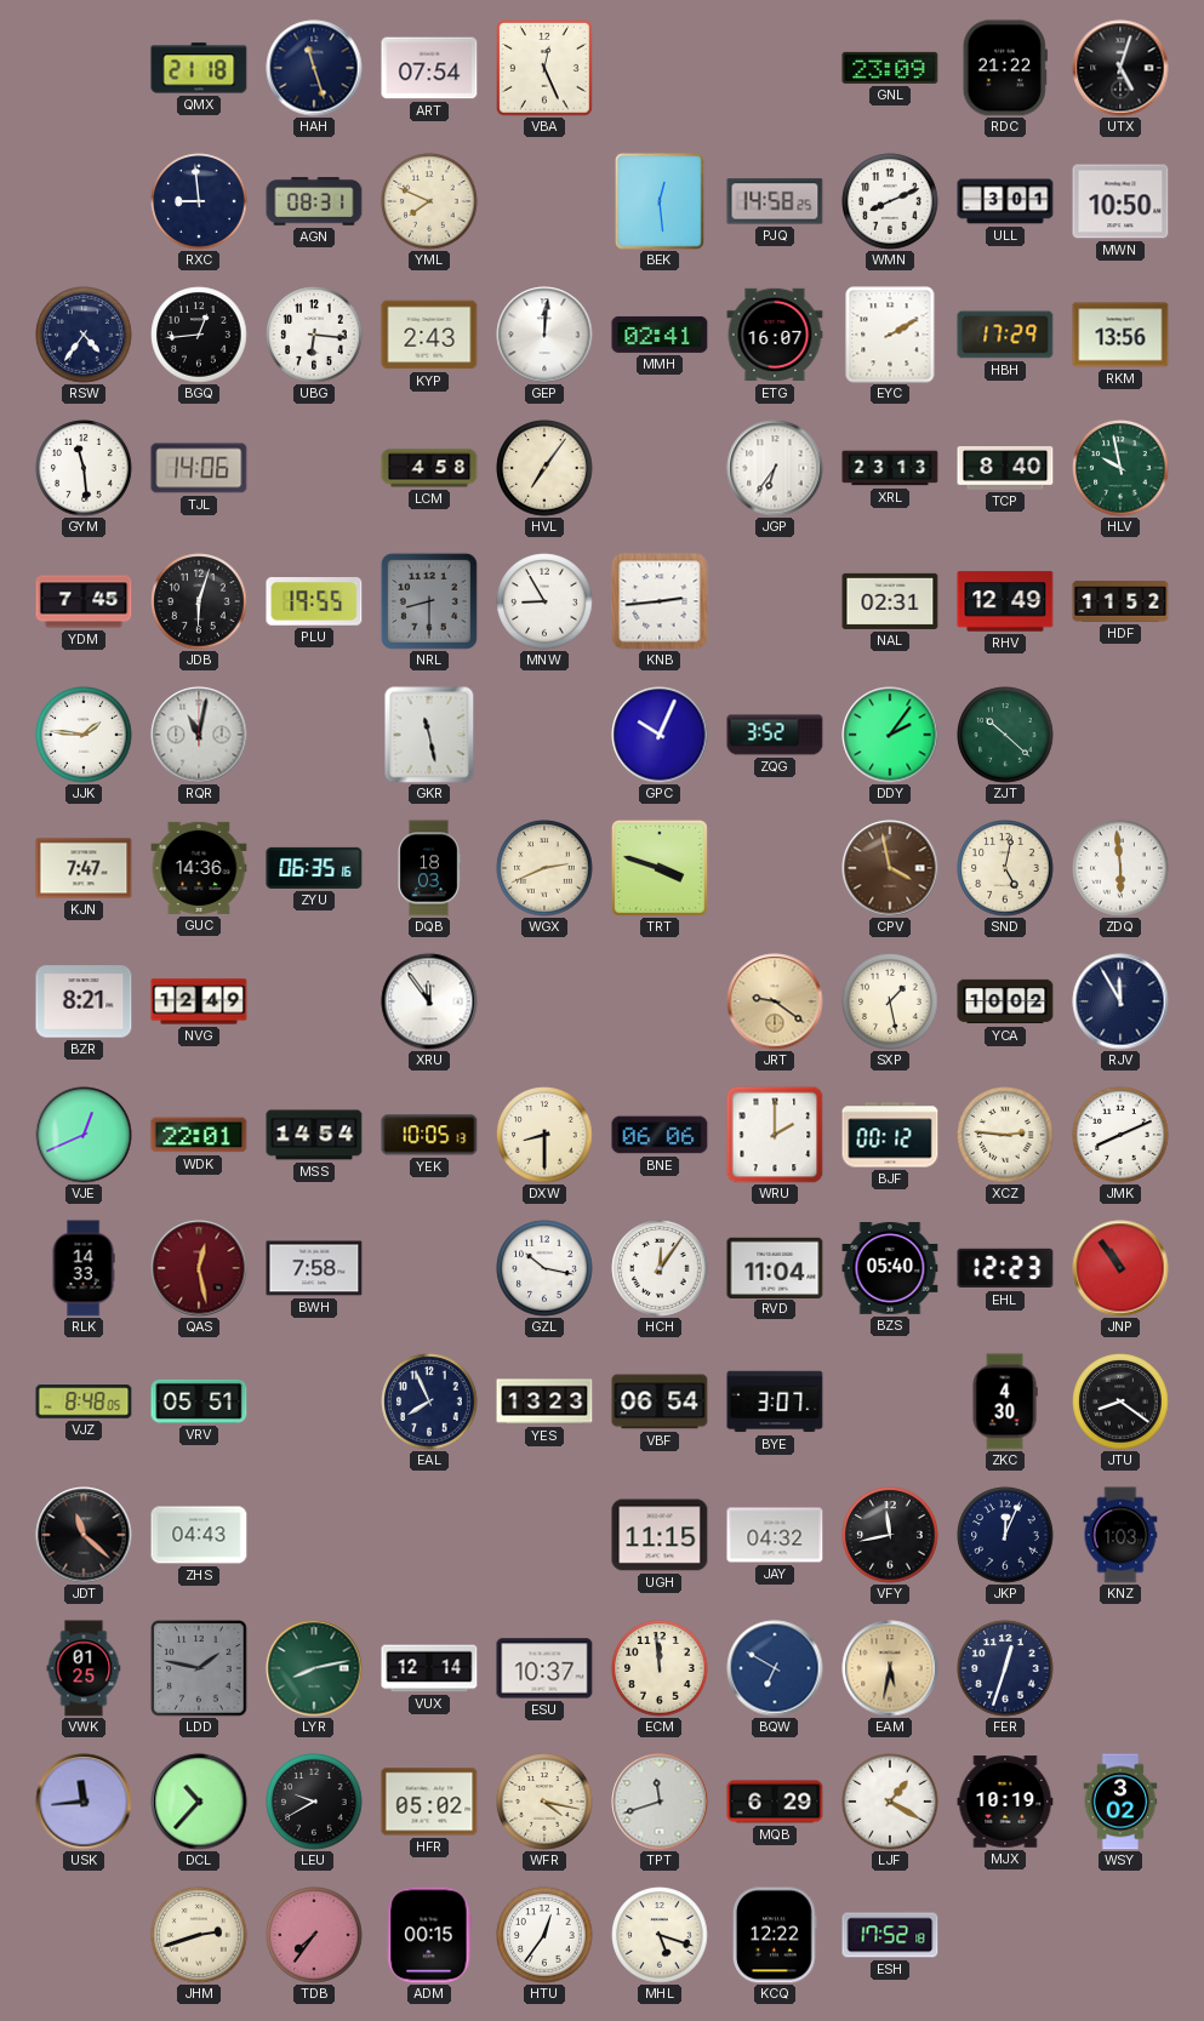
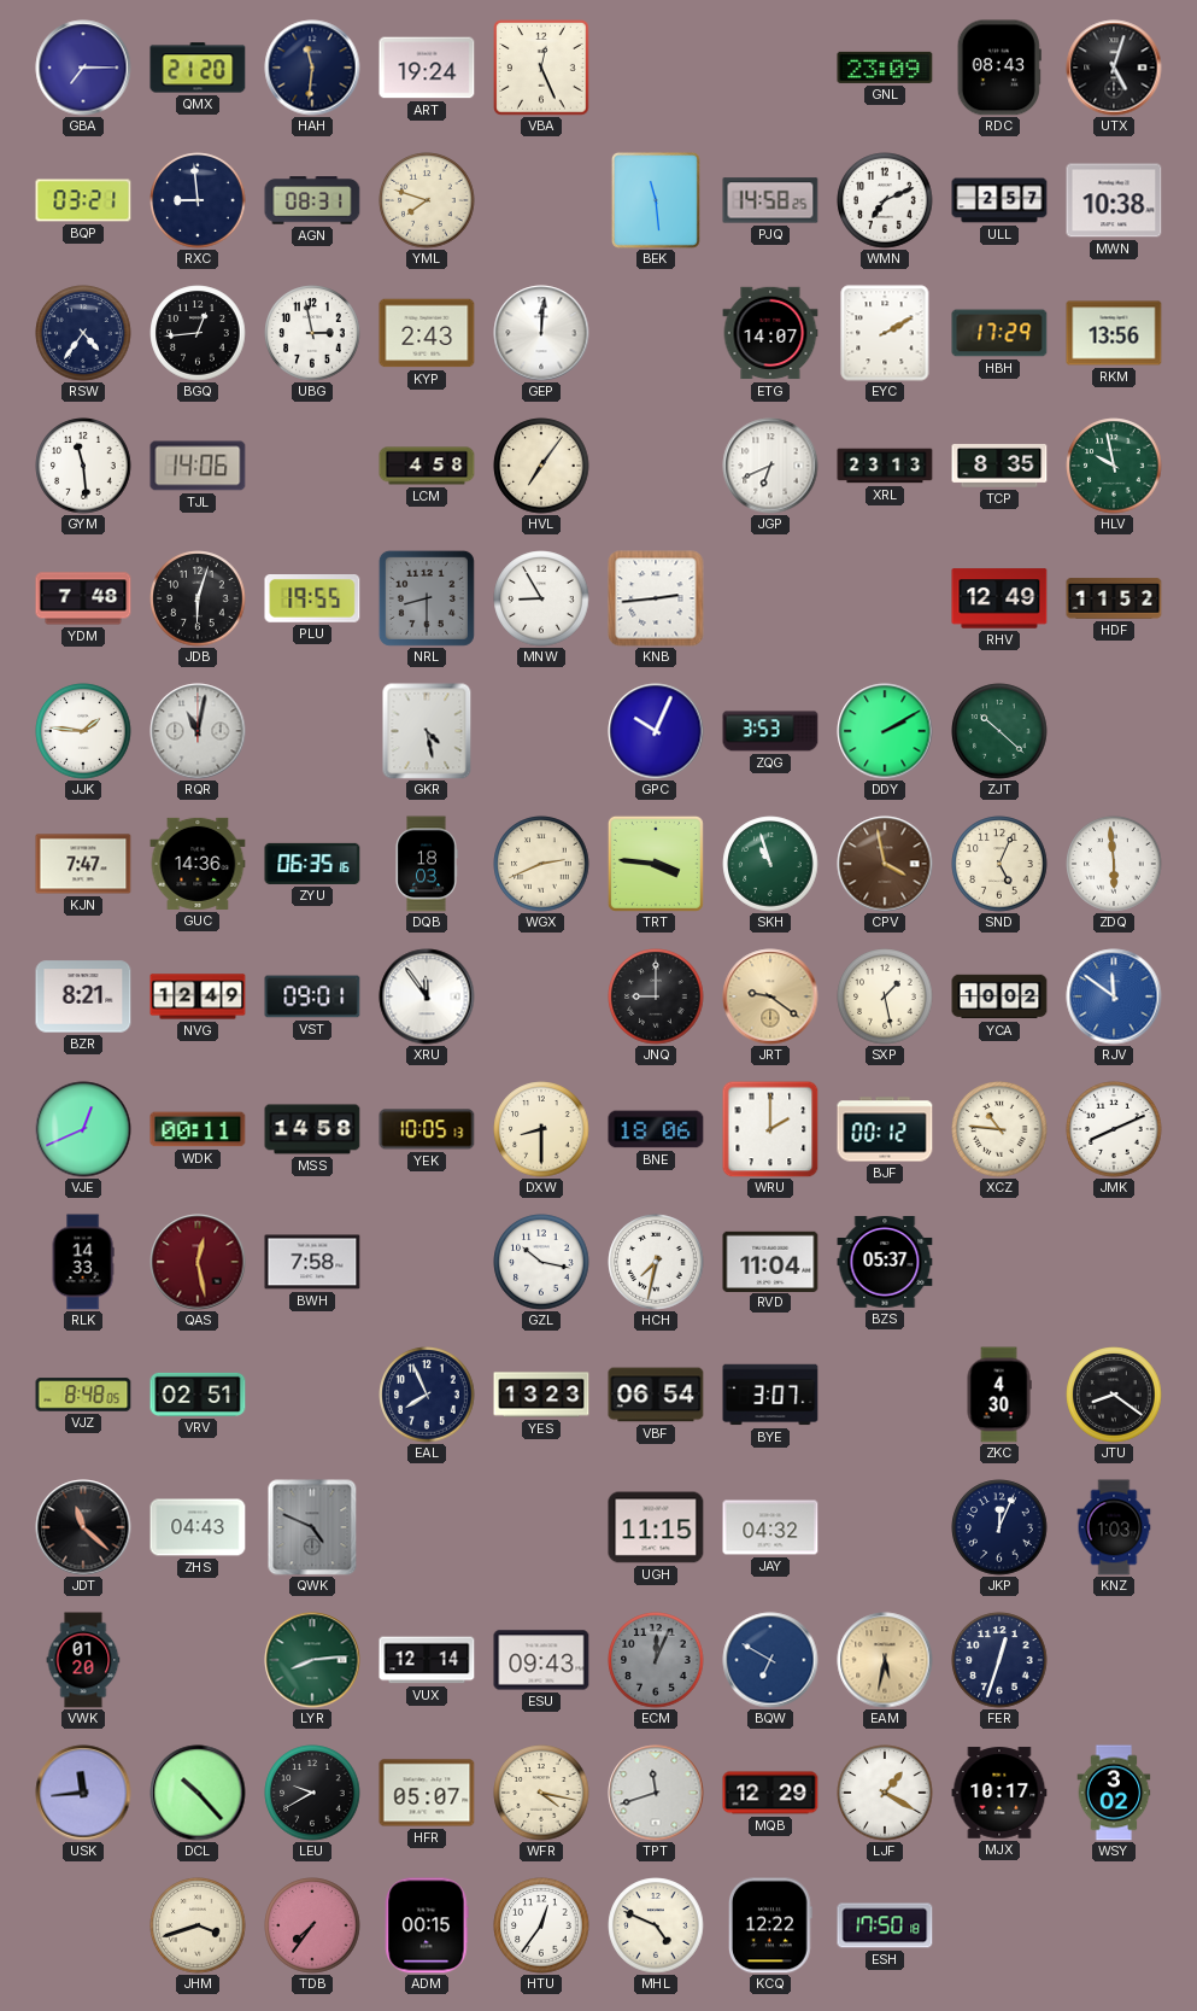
GBA: none -> 7:15
QMX: 21:18 -> 21:20
HAH: 11:27 -> 11:31
ART: 07:54 -> 19:24
RDC: 21:22 -> 08:43
BQP: none -> 03:21
YML: 7:49 -> 7:48
BEK: 12:29 -> 11:29
WMN: 8:11 -> 7:11
ULL: 3:01 -> 2:57
MWN: 10:50 -> 10:38
UBG: 6:16 -> 2:58
MMH: 02:41 -> none
ETG: 16:07 -> 14:07
JGP: 6:36 -> 6:41
TCP: 8:40 -> 8:35
YDM: 7:45 -> 7:48
NAL: 02:31 -> none
GKR: 11:28 -> 4:28
ZQG: 3:52 -> 3:53
DDY: 2:06 -> 2:10
TRT: 3:48 -> 3:46
SKH: none -> 10:57
SND: 5:02 -> 5:04
VST: none -> 09:01
JNQ: none -> 9:00
RJV: 11:55 -> 11:51
RJV dial: navy -> blue
WDK: 22:01 -> 00:11
MSS: 14:54 -> 14:58
BNE: 06:06 -> 18:06
XCZ: 2:46 -> 10:46
HCH: 12:06 -> 7:32
BZS: 05:40 -> 05:37
EHL: 12:23 -> none
JNP: 10:54 -> none
VRV: 05:51 -> 02:51
QWK: none -> 4:49
VFY: 11:43 -> none
VWK: 01:25 -> 01:20
LDD: 1:47 -> none
LYR: 8:13 -> 8:14
ESU: 10:37 -> 09:43
ECM: 11:59 -> 12:04
ECM dial: cream -> grey
DCL: 10:37 -> 10:23
HFR: 05:02 -> 05:07
MQB: 6:29 -> 12:29
MJX: 10:19 -> 10:17
JHM: 2:42 -> 3:42
MHL: 5:18 -> 4:49
ESH: 17:52 -> 17:50
